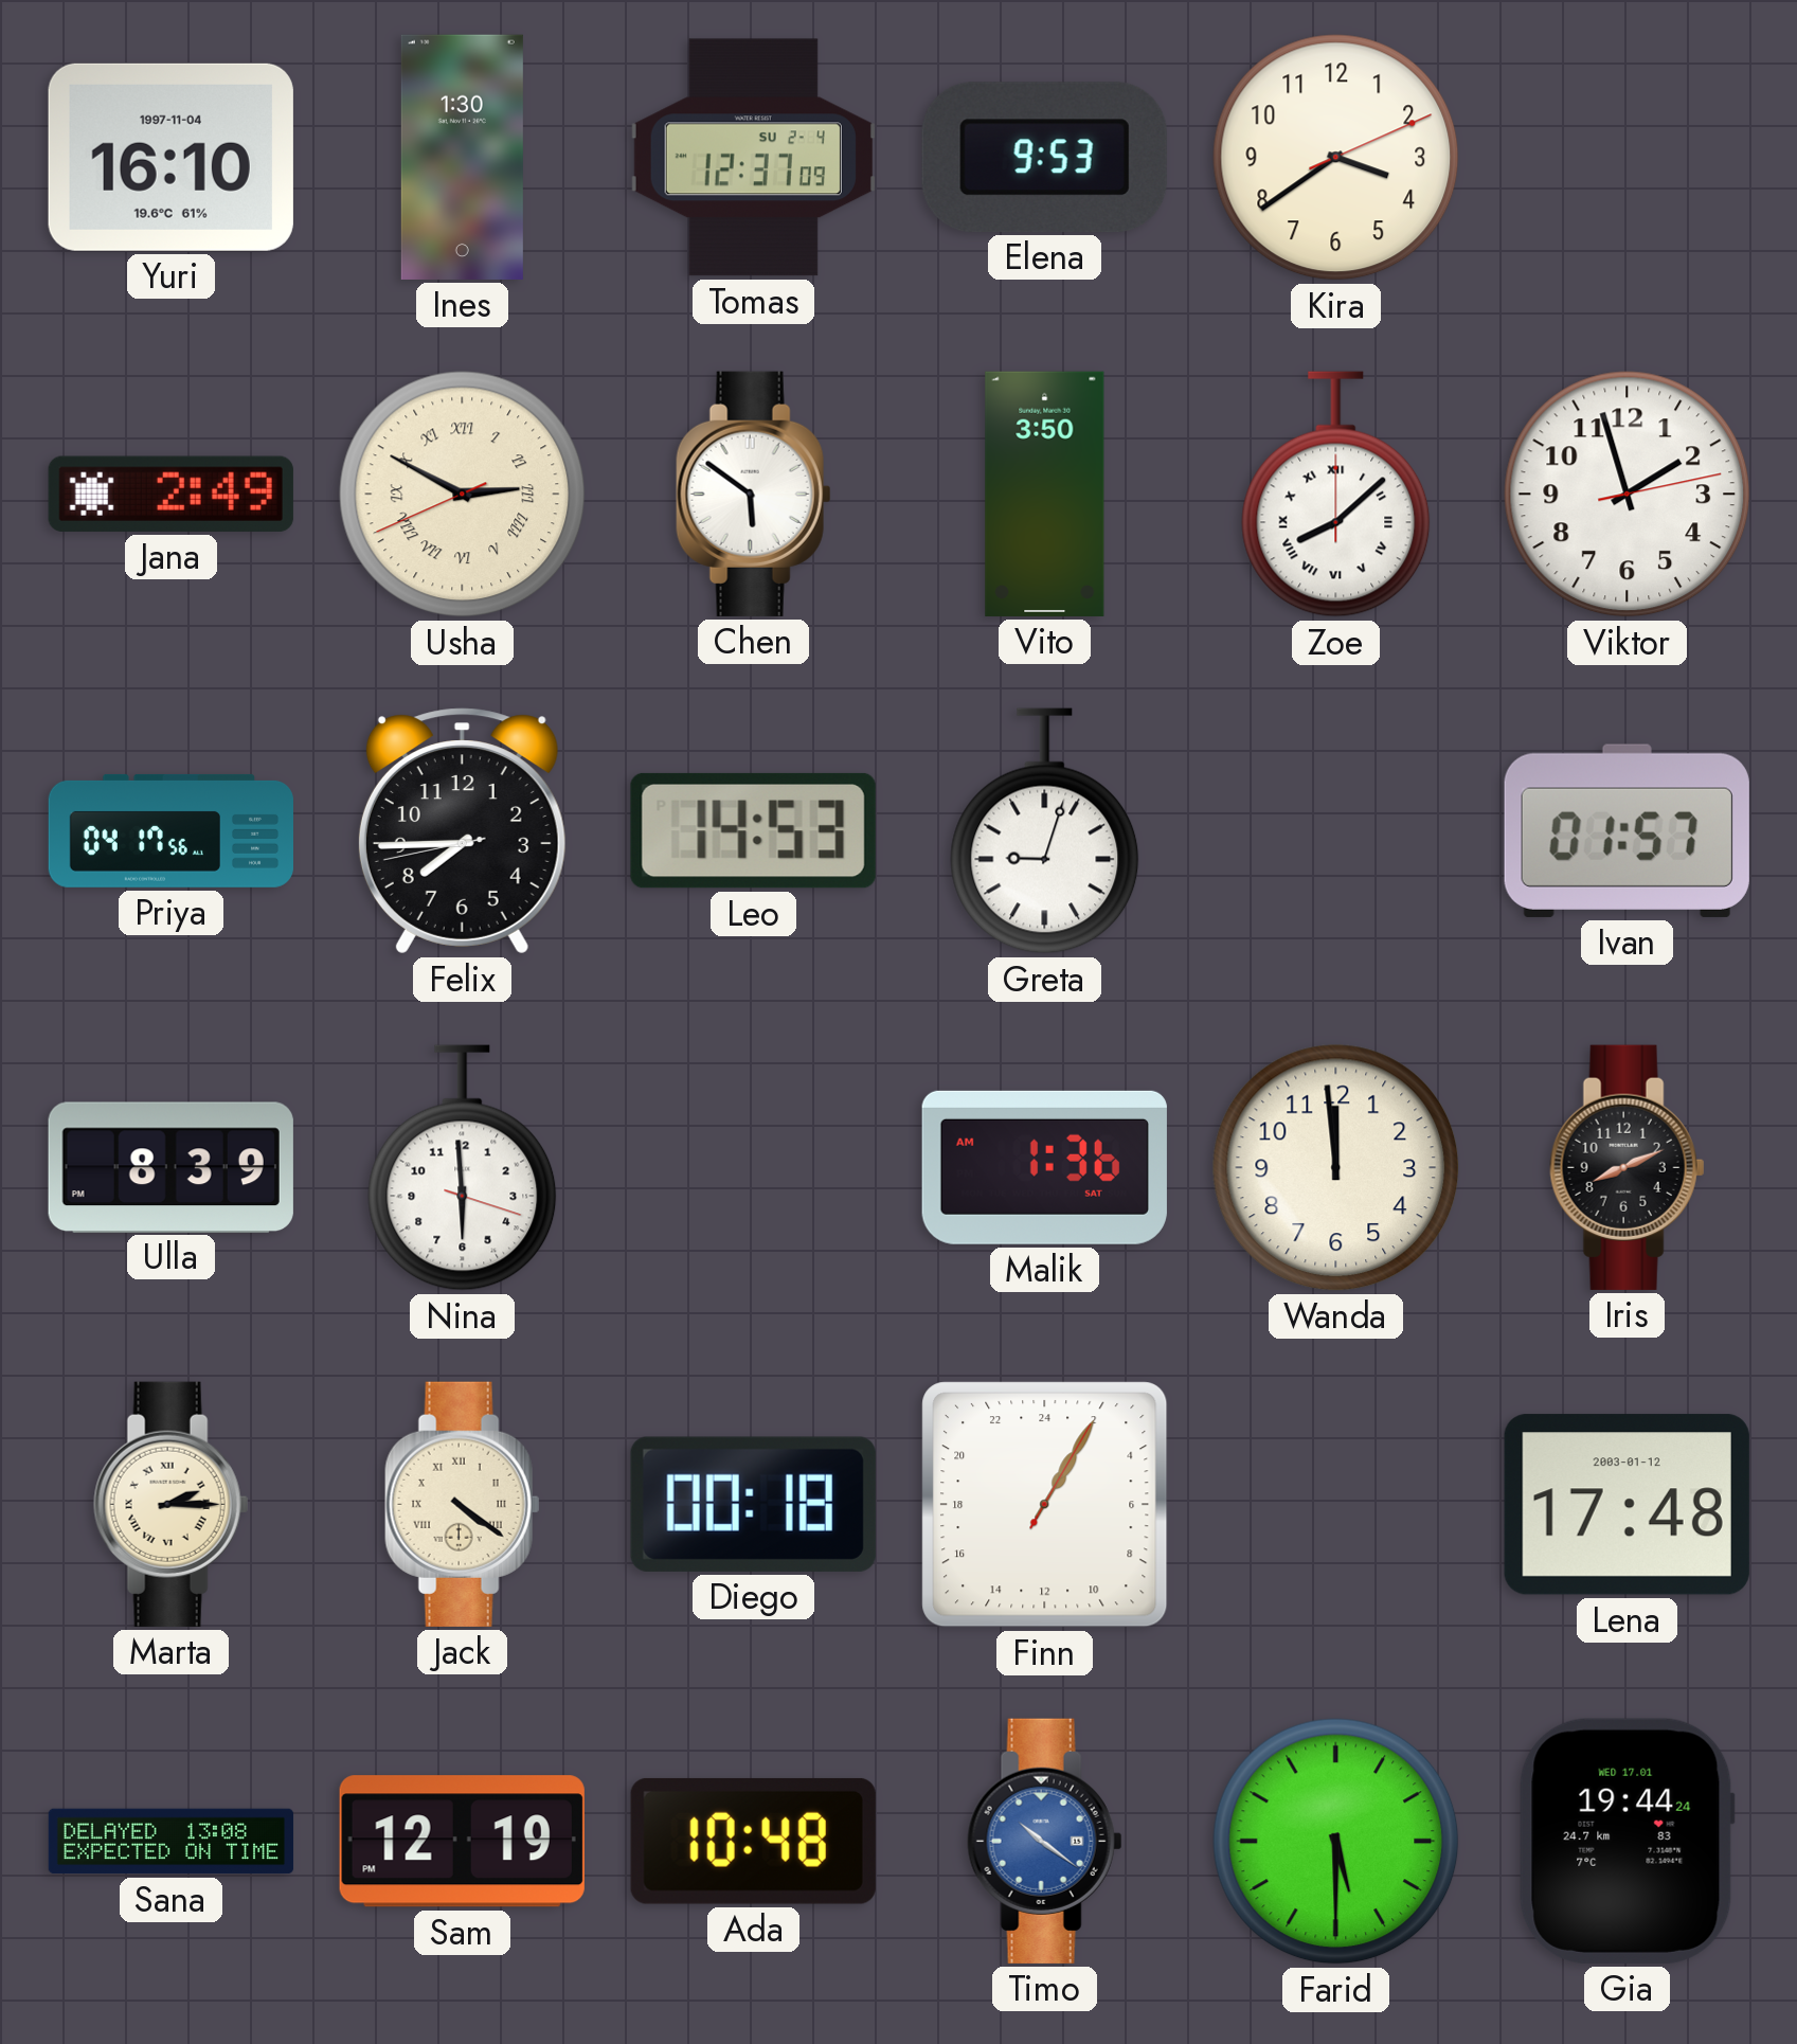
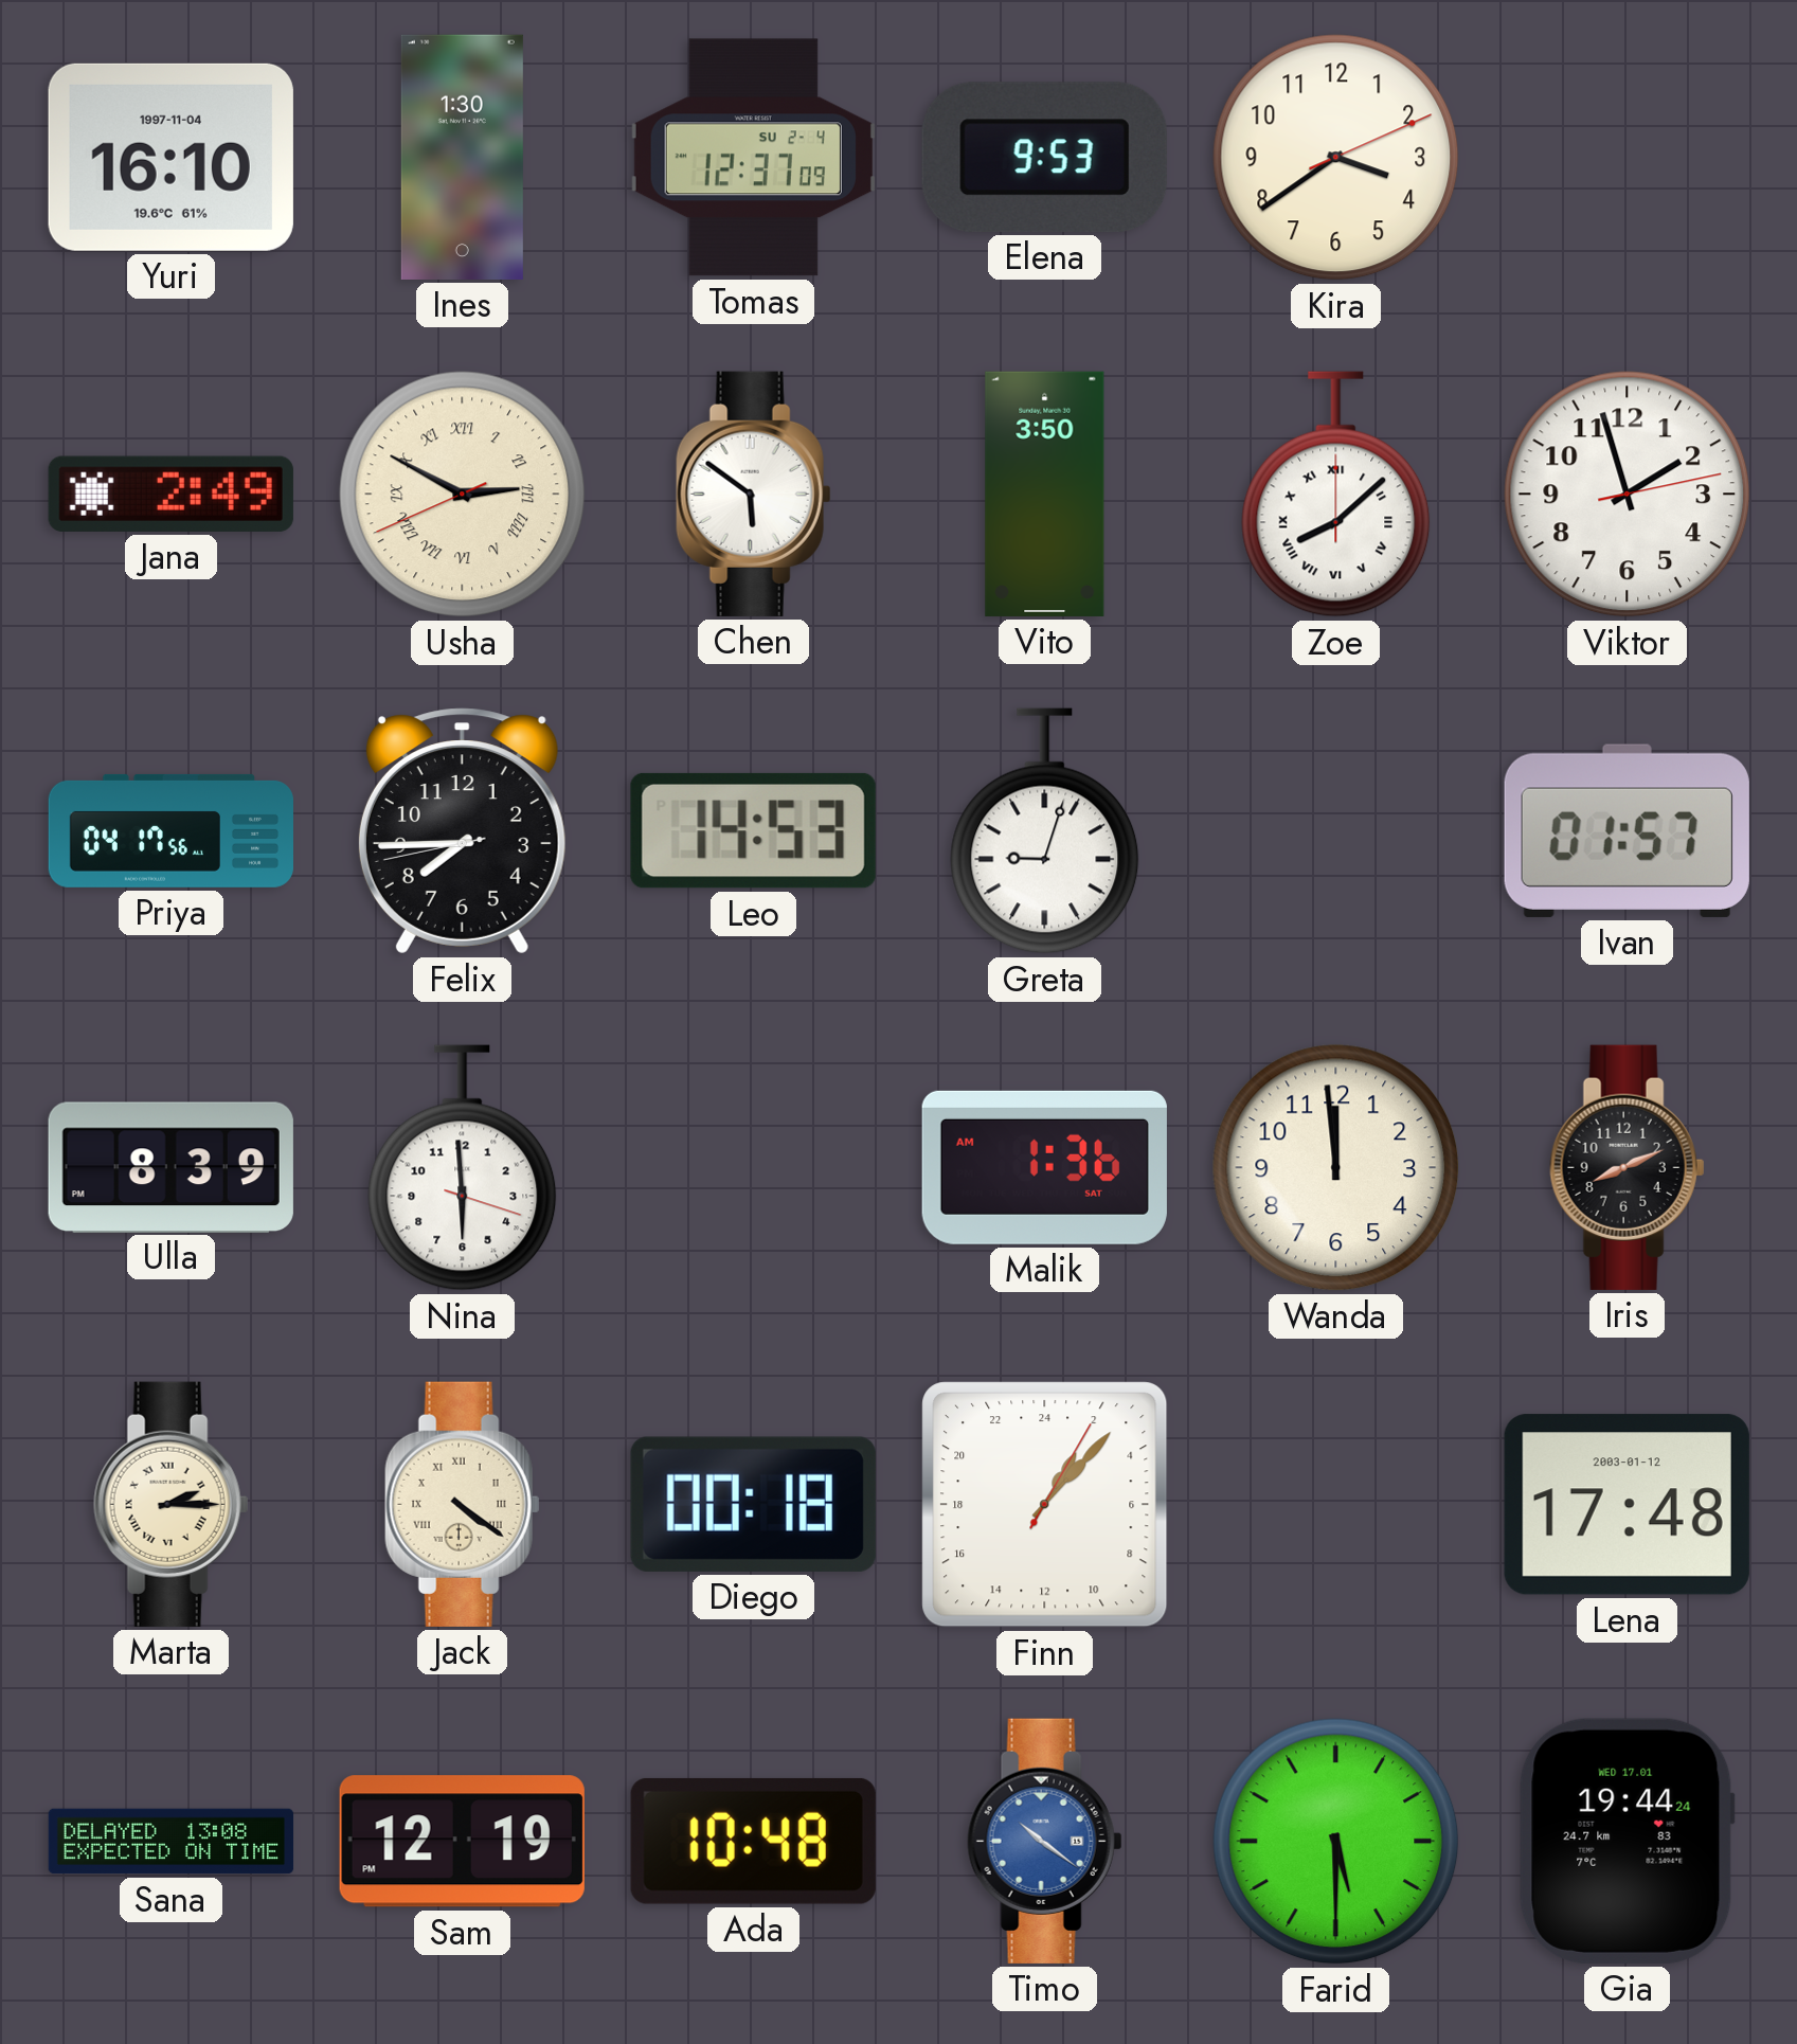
Finn: 2:05 -> 2:07
